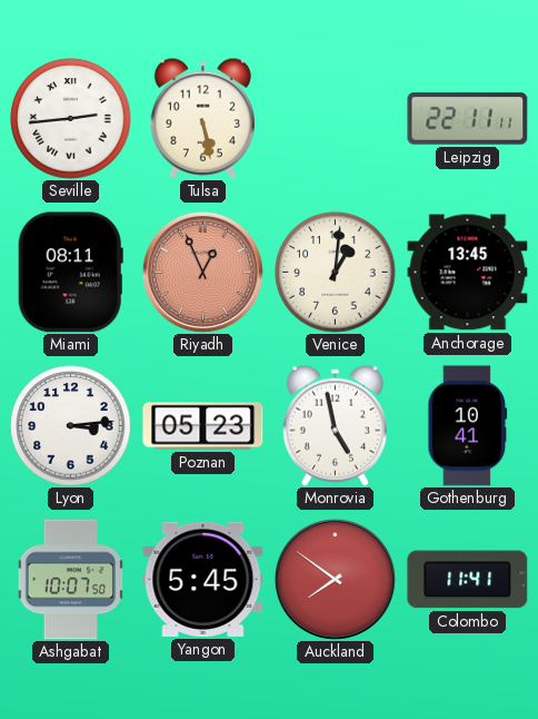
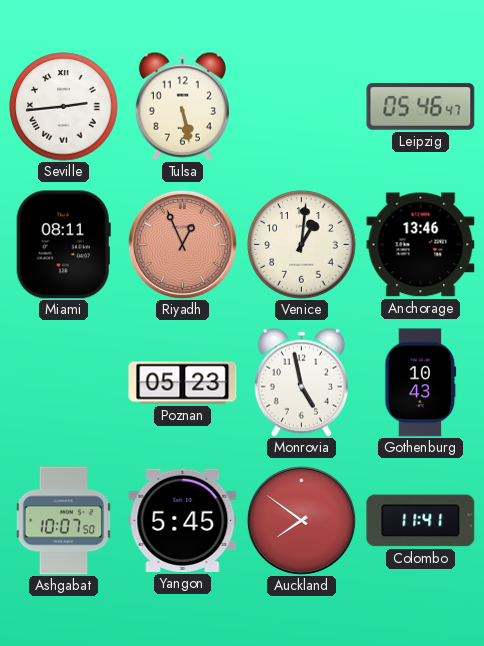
Leipzig: 22:11 -> 05:46
Anchorage: 13:45 -> 13:46
Lyon: 3:14 -> none
Gothenburg: 10:41 -> 10:43
